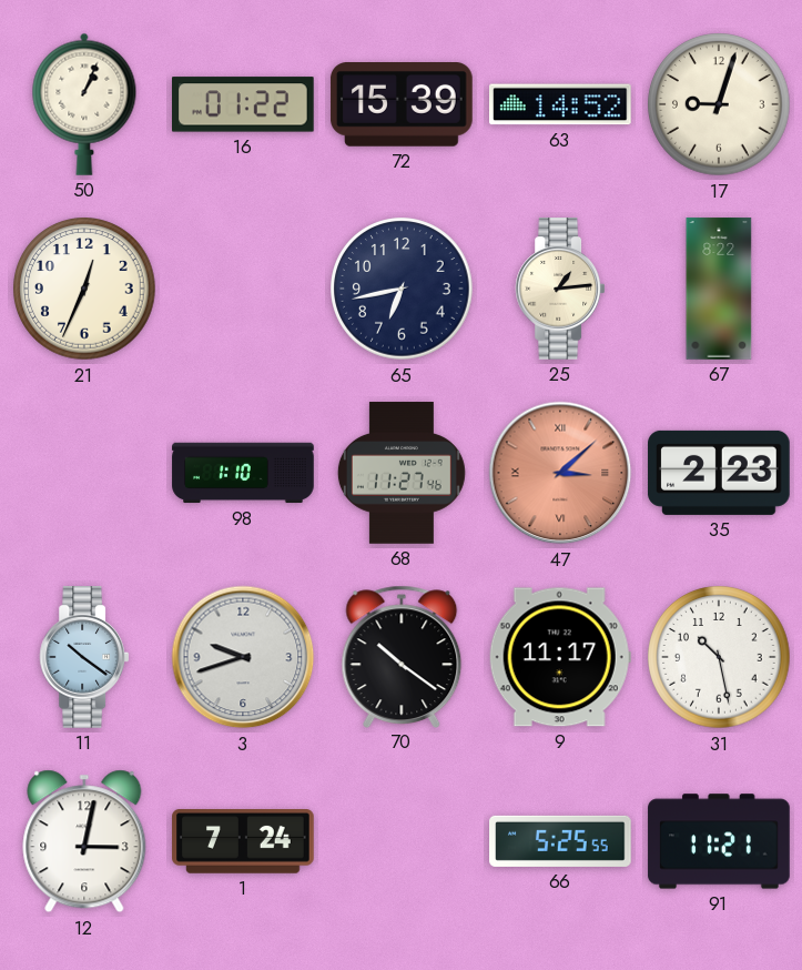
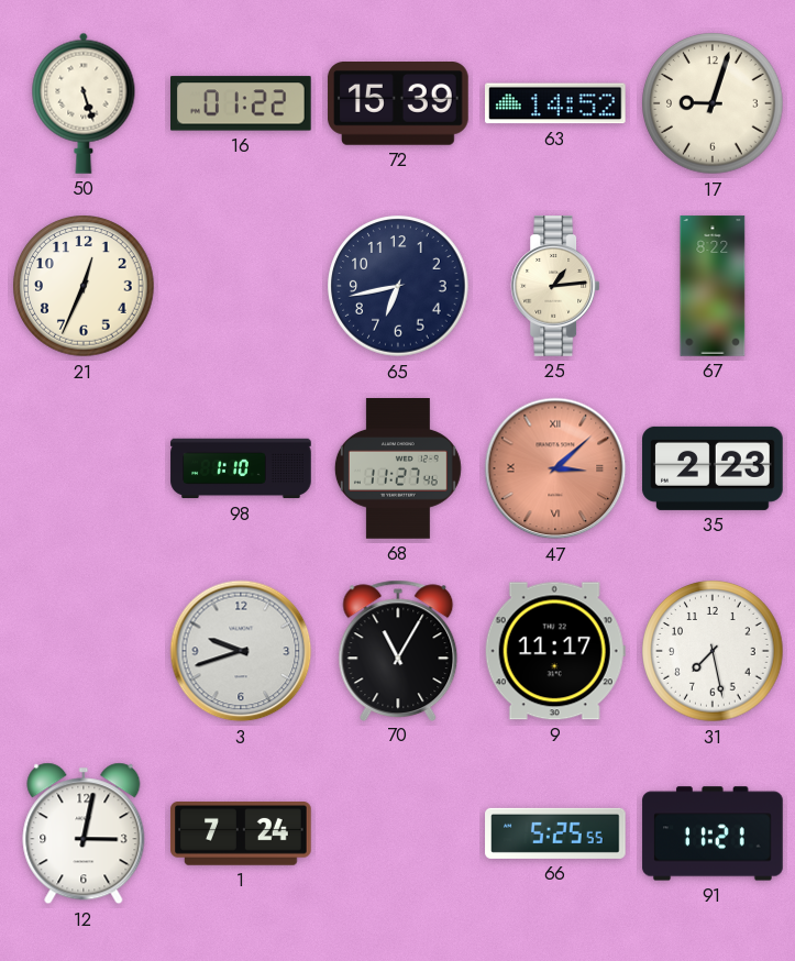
50: 1:04 -> 5:27
11: 10:21 -> none
70: 10:21 -> 11:05
31: 10:28 -> 7:28
